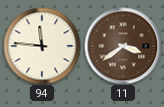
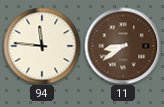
11: 3:39 -> 8:39
